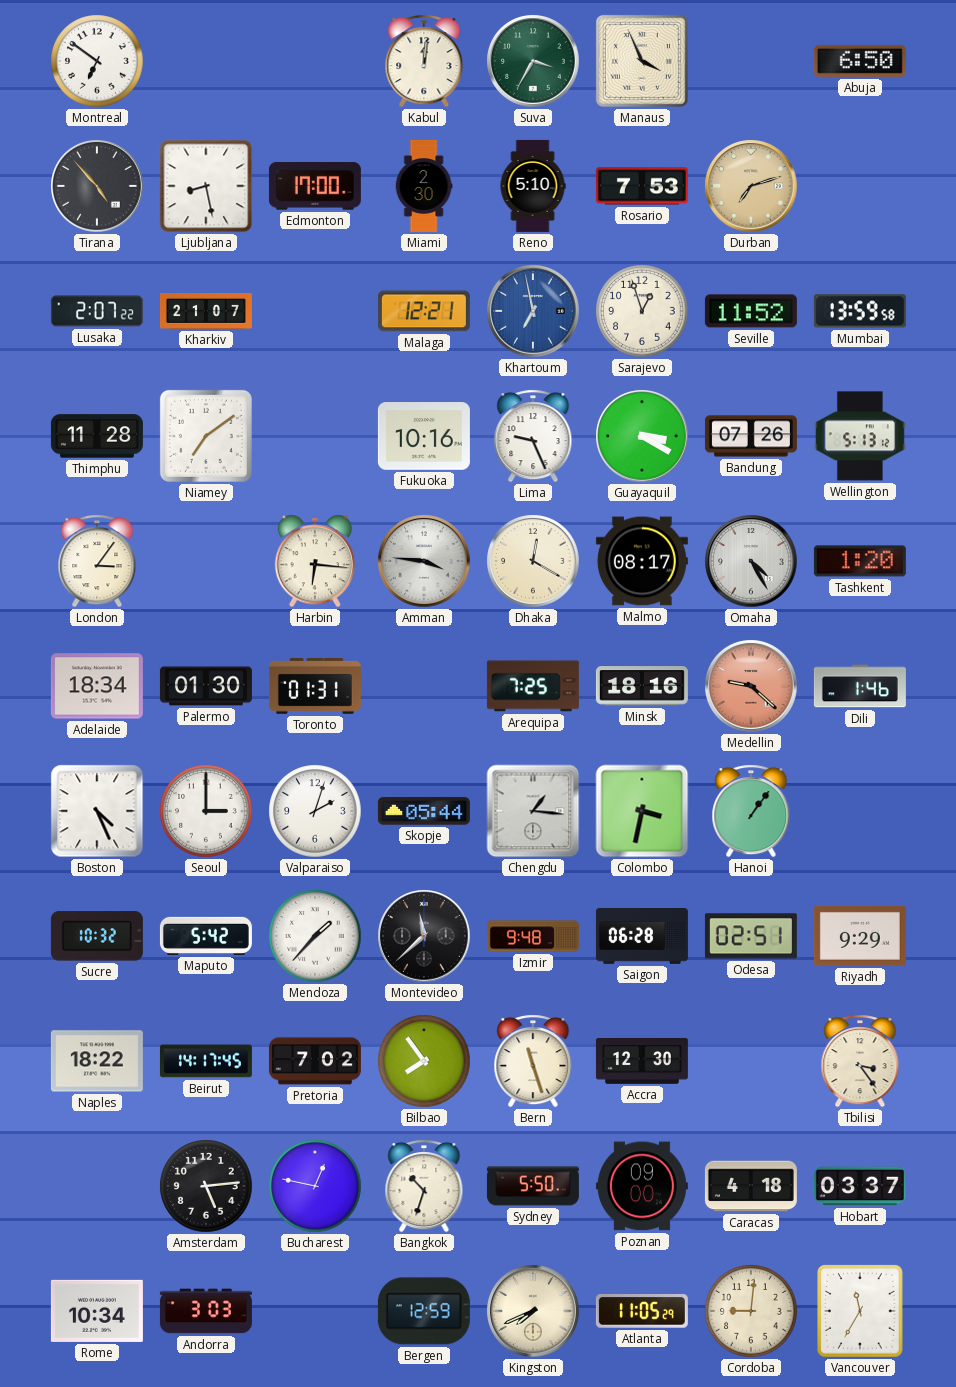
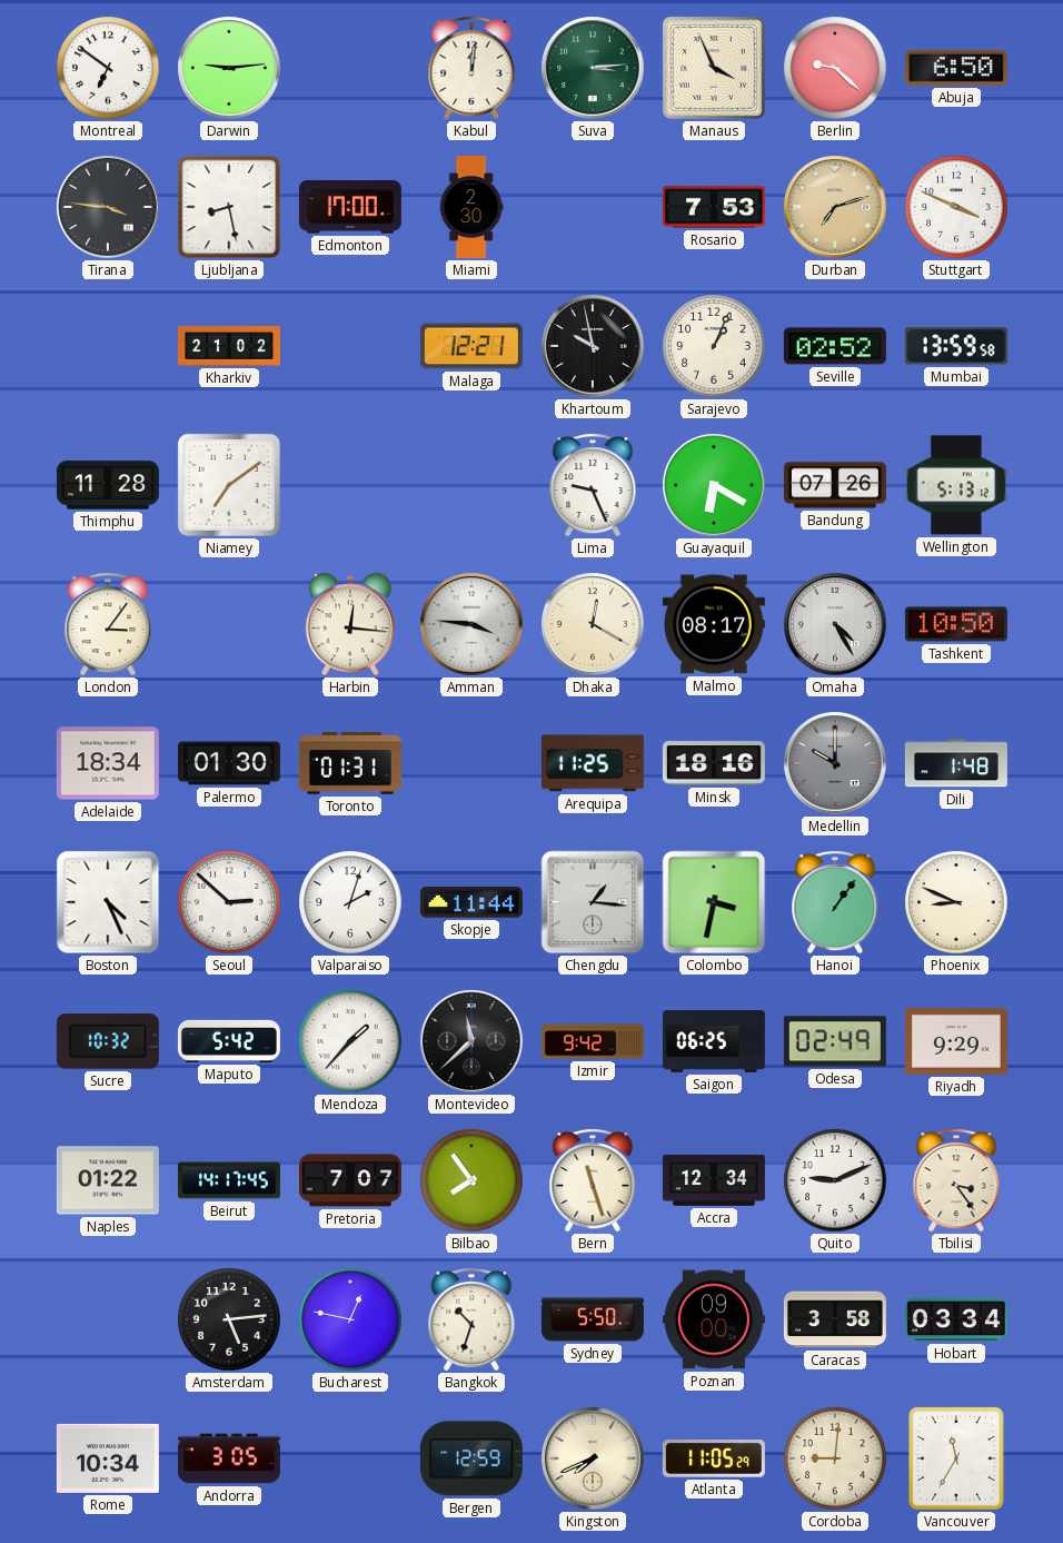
Darwin: none -> 9:14
Suva: 3:35 -> 3:14
Berlin: none -> 9:22
Tirana: 4:53 -> 3:46
Reno: 5:10 -> none
Stuttgart: none -> 3:49
Lusaka: 2:07 -> none
Kharkiv: 21:07 -> 21:02
Khartoum: 6:58 -> 9:58
Khartoum dial: blue -> black
Sarajevo: 12:57 -> 1:04
Seville: 11:52 -> 02:52
Fukuoka: 10:16 -> none
Guayaquil: 3:20 -> 6:20
Harbin: 6:16 -> 12:16
Tashkent: 1:20 -> 10:50
Arequipa: 7:25 -> 11:25
Medellin: 9:22 -> 10:00
Medellin dial: salmon -> grey
Dili: 1:46 -> 1:48
Seoul: 3:00 -> 2:52
Skopje: 05:44 -> 11:44
Phoenix: none -> 8:49
Izmir: 9:48 -> 9:42
Saigon: 06:28 -> 06:25
Odesa: 02:51 -> 02:49
Naples: 18:22 -> 01:22
Pretoria: 7:02 -> 7:07
Accra: 12:30 -> 12:34
Quito: none -> 9:11
Caracas: 4:18 -> 3:58
Hobart: 03:37 -> 03:34
Andorra: 3:03 -> 3:05
